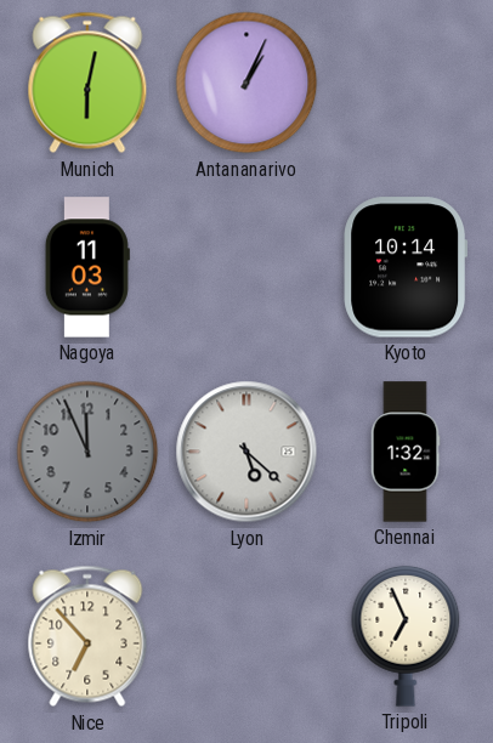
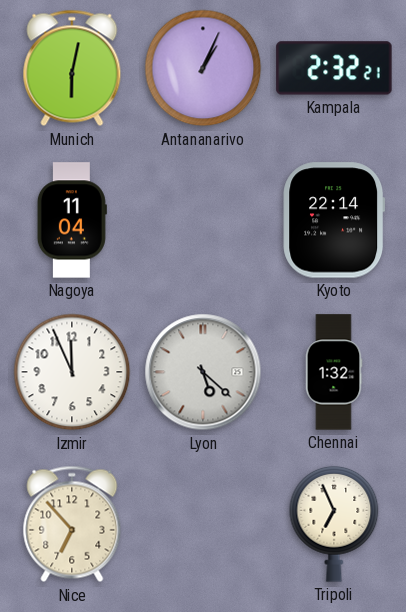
Kampala: none -> 2:32
Nagoya: 11:03 -> 11:04
Kyoto: 10:14 -> 22:14
Izmir dial: grey -> white
